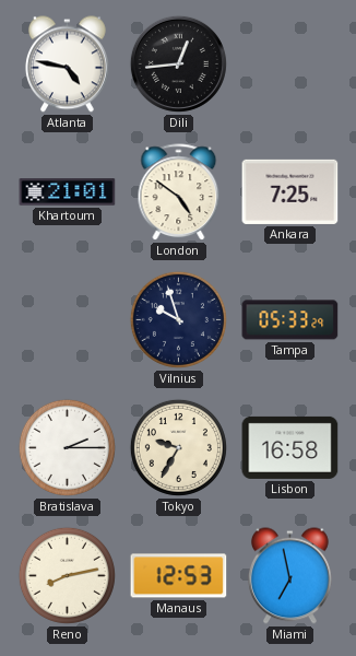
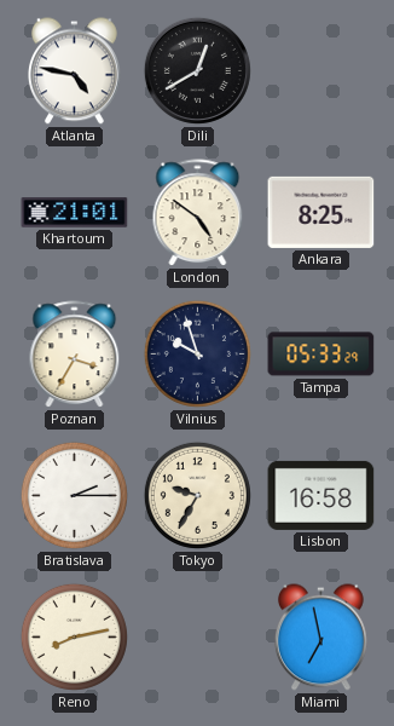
Dili: 12:44 -> 12:40
Ankara: 7:25 -> 8:25
Poznan: none -> 3:35
Manaus: 12:53 -> none
